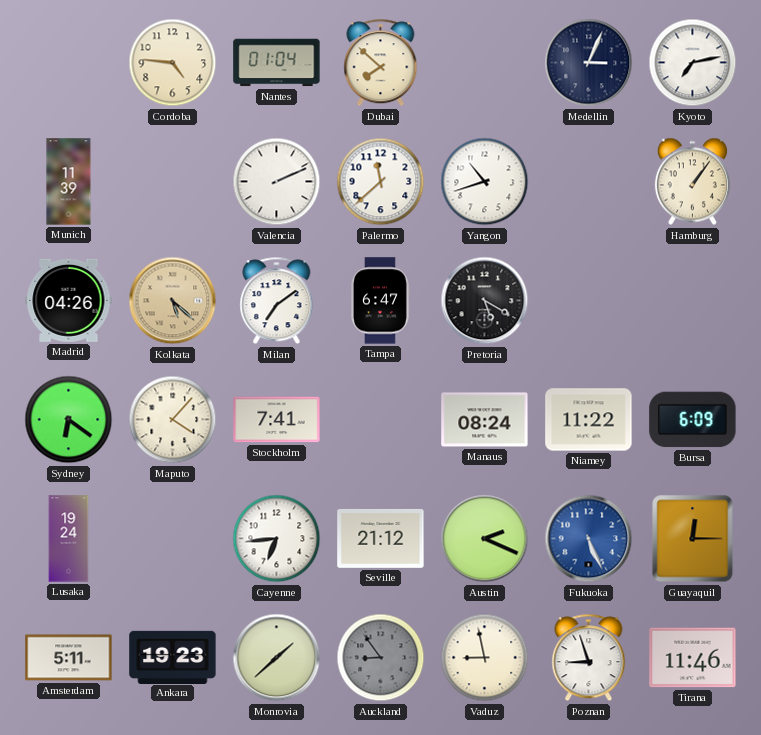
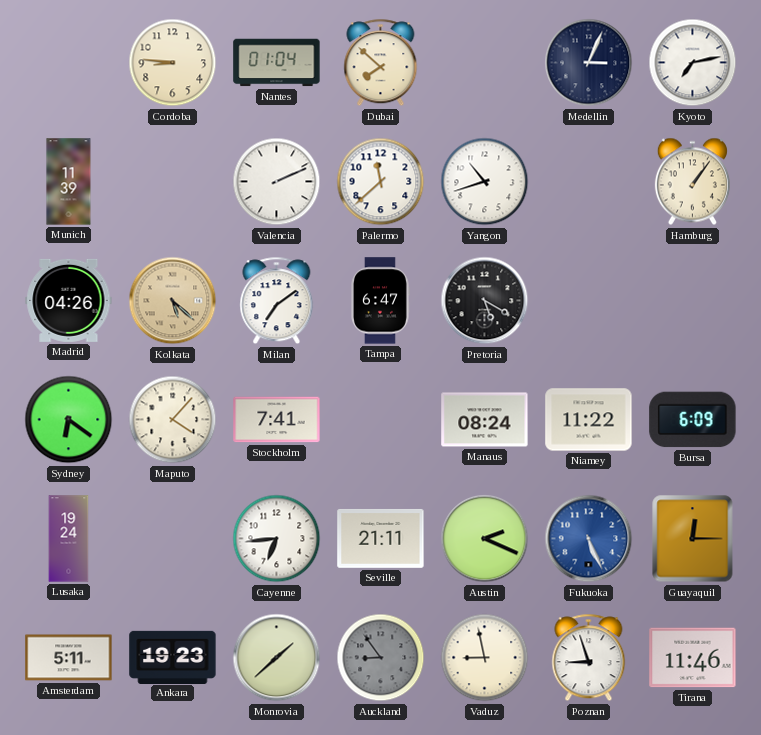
Cordoba: 4:46 -> 8:46
Seville: 21:12 -> 21:11
